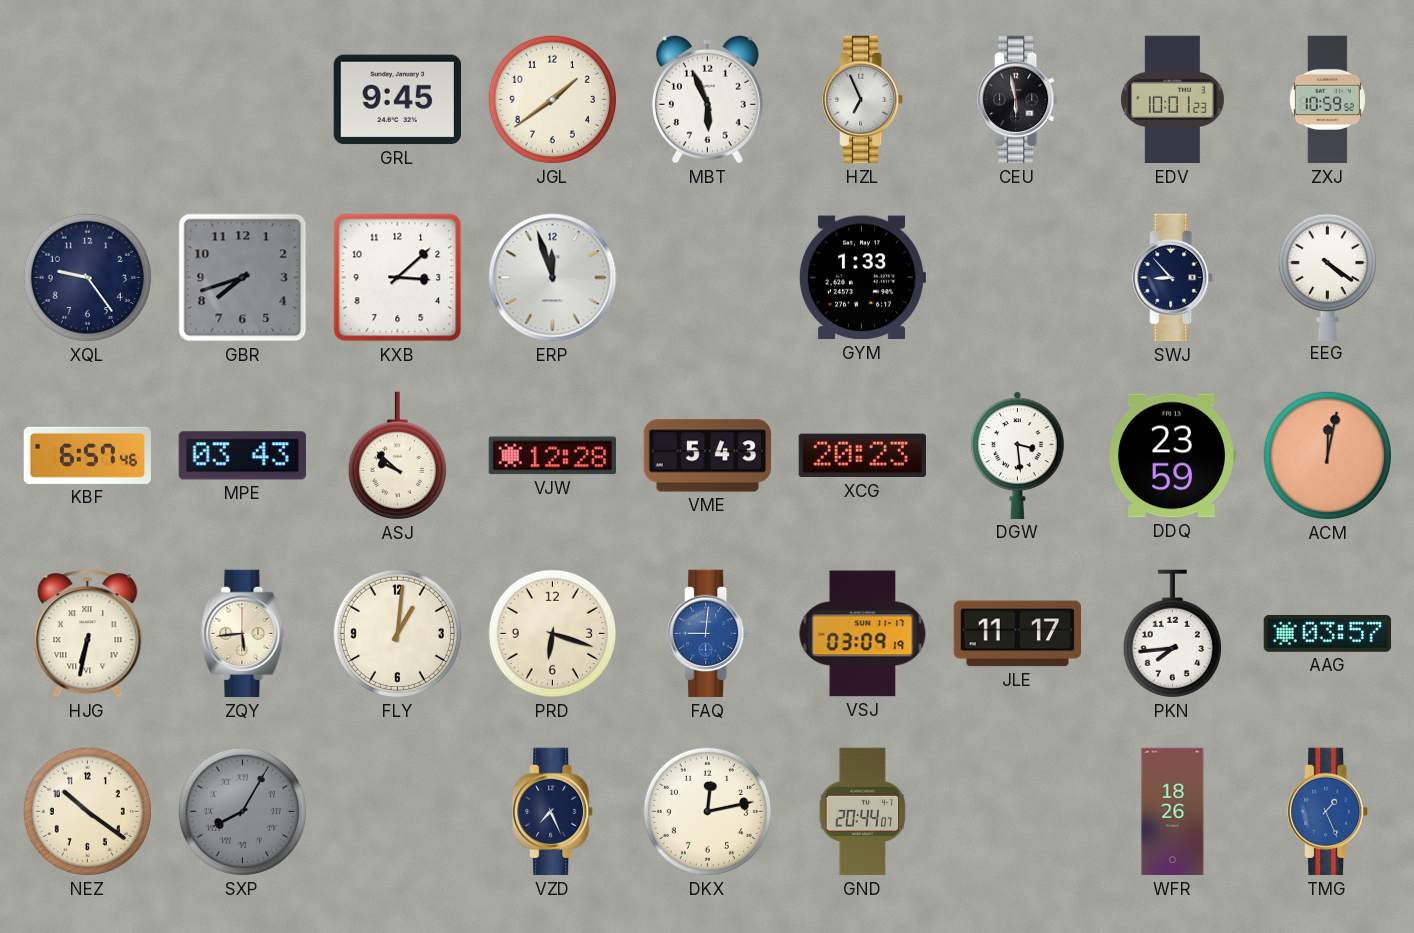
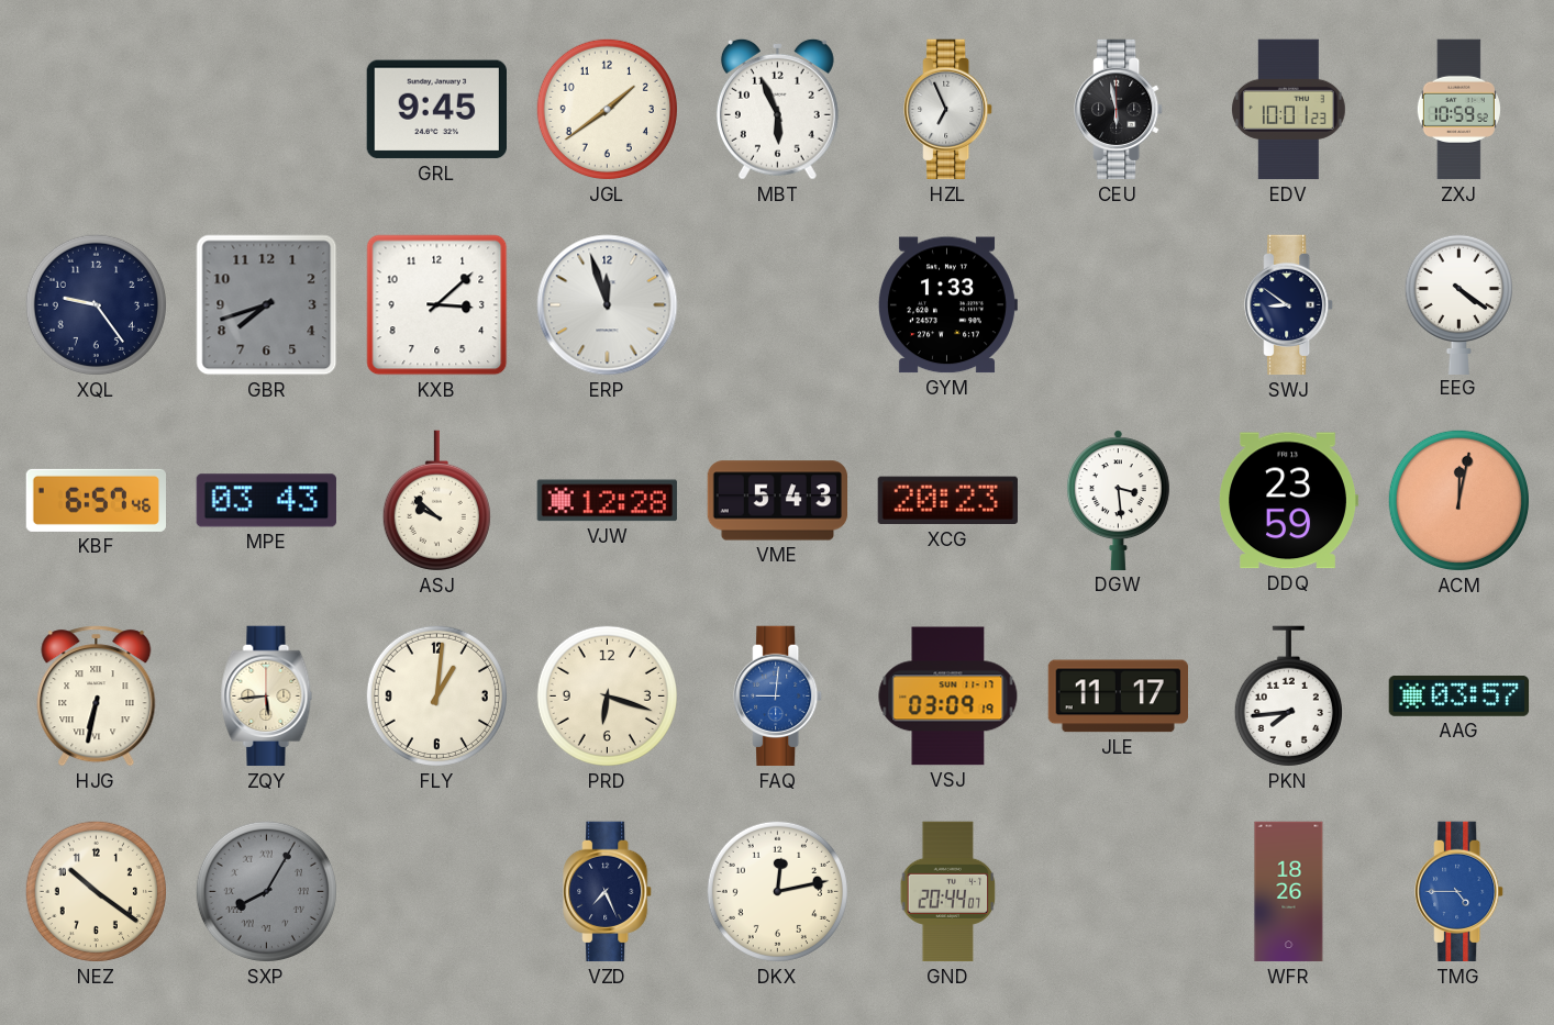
SWJ: 8:53 -> 8:51
TMG: 1:26 -> 4:45
